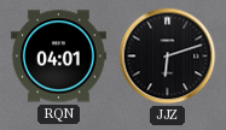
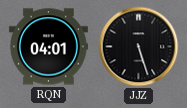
JJZ: 6:12 -> 5:27
